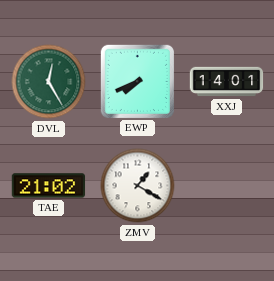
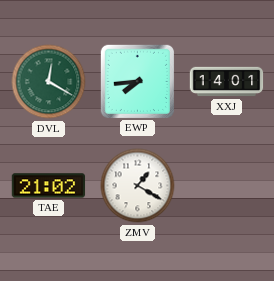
DVL: 12:25 -> 12:20
EWP: 7:41 -> 7:44
